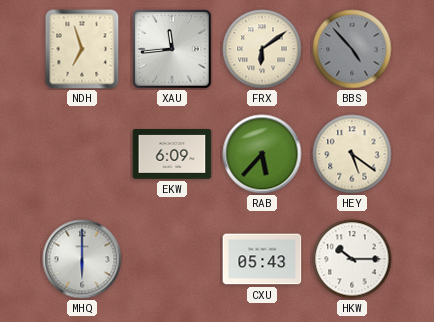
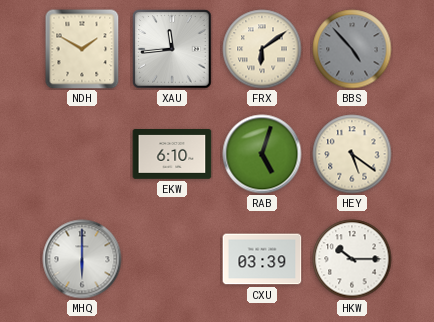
NDH: 6:57 -> 1:50
EKW: 6:09 -> 6:10
RAB: 5:37 -> 5:03
CXU: 05:43 -> 03:39
